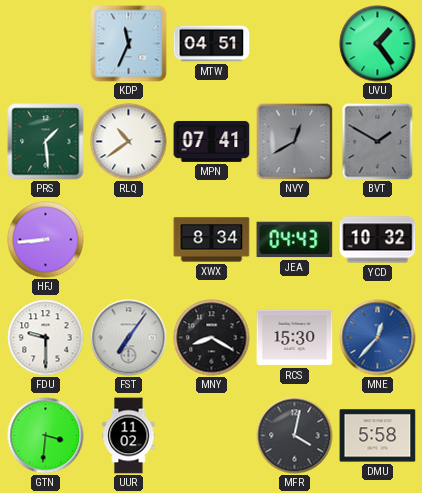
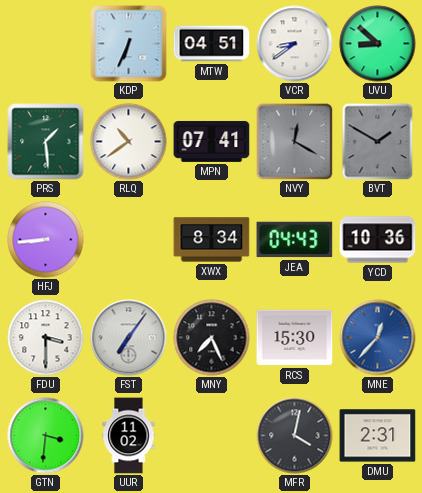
KDP: 11:34 -> 6:34
VCR: none -> 8:39
UVU: 1:24 -> 8:52
NVY: 12:40 -> 12:20
YCD: 10:32 -> 10:36
FDU: 9:30 -> 3:30
MNY: 8:20 -> 7:26
DMU: 5:58 -> 2:31
